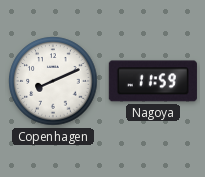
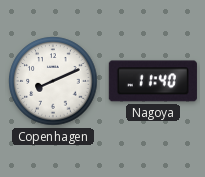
Nagoya: 11:59 -> 11:40
